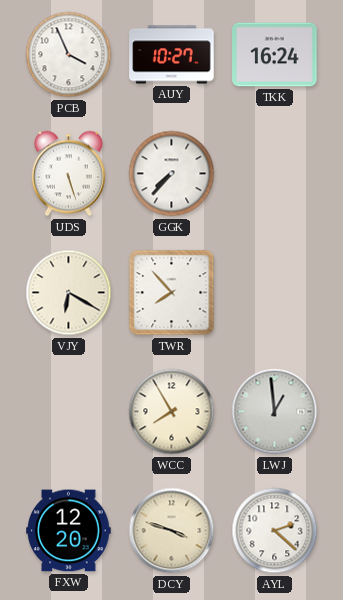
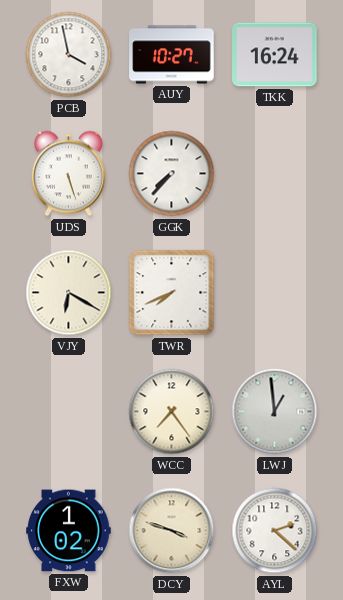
PCB: 3:56 -> 3:58
TWR: 7:53 -> 7:41
WCC: 7:55 -> 7:24
FXW: 12:20 -> 1:02
